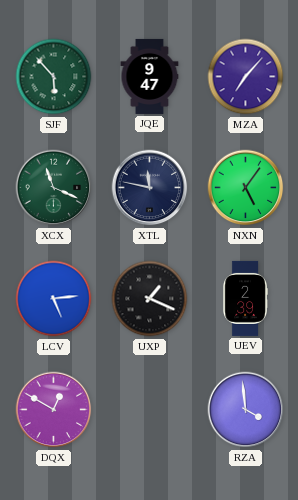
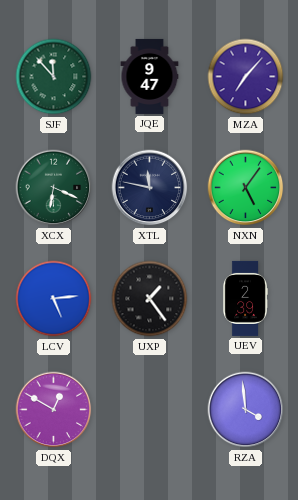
SJF: 5:53 -> 11:53
XCX: 11:19 -> 6:19
UXP: 1:19 -> 1:24
